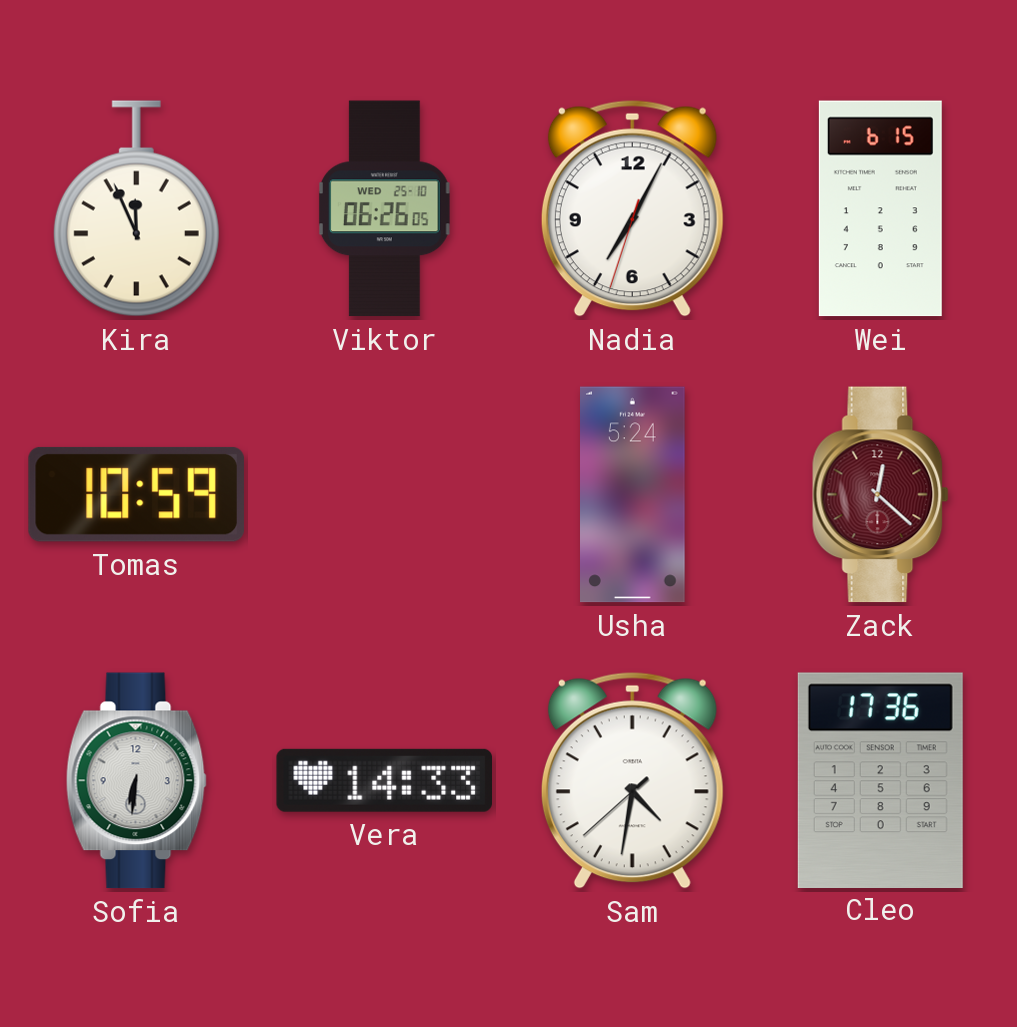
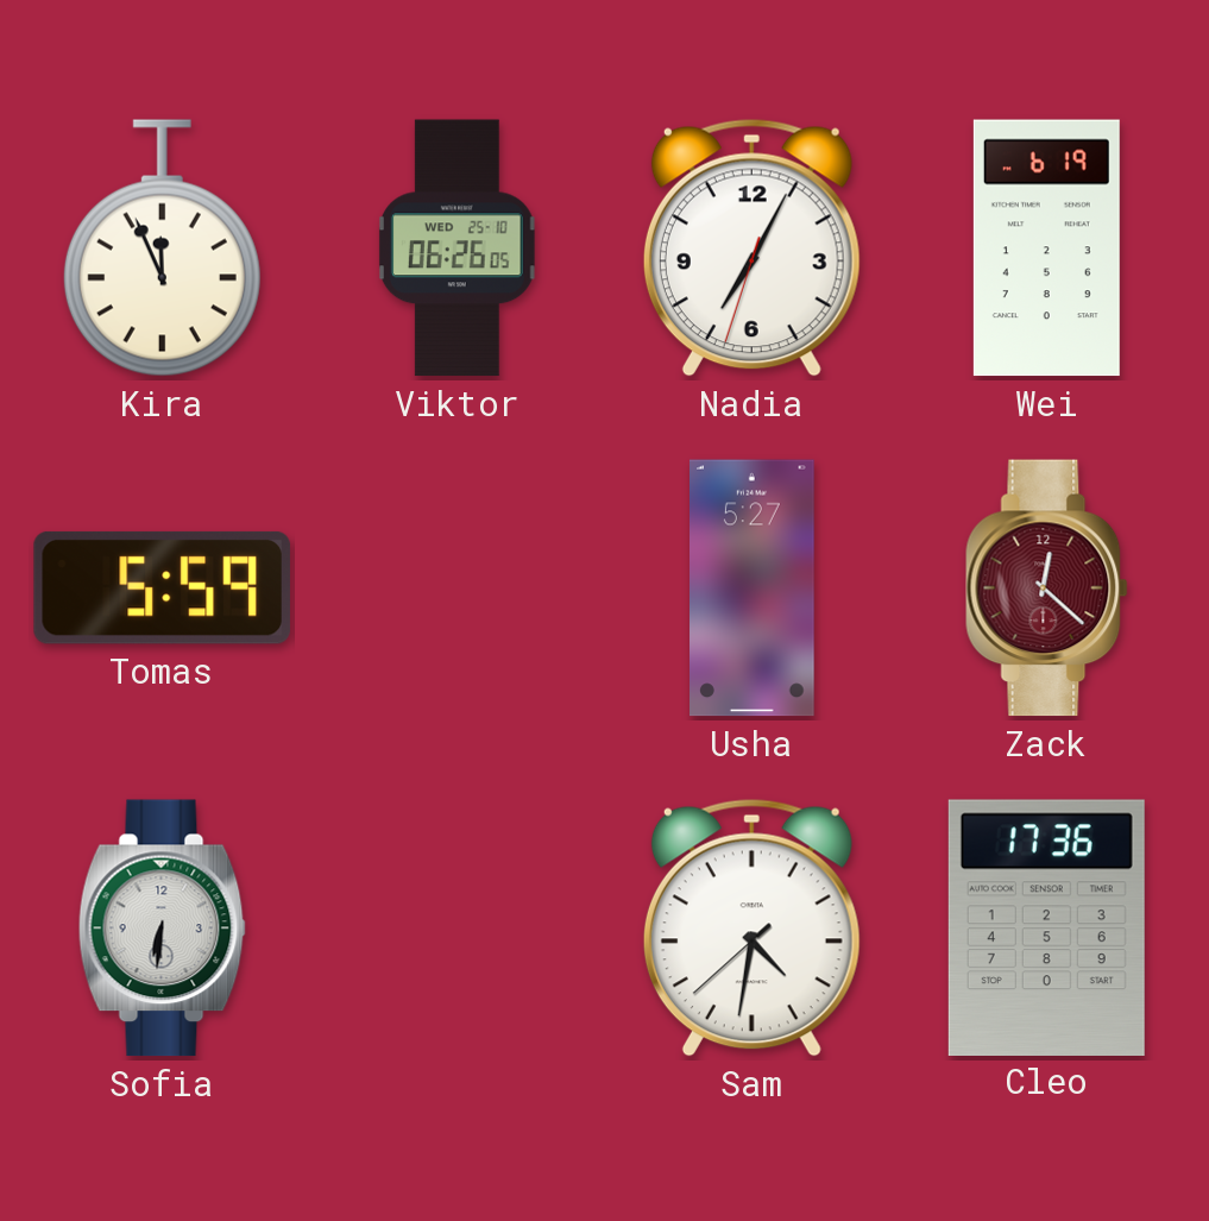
Wei: 6:15 -> 6:19
Tomas: 10:59 -> 5:59
Usha: 5:24 -> 5:27
Vera: 14:33 -> none
